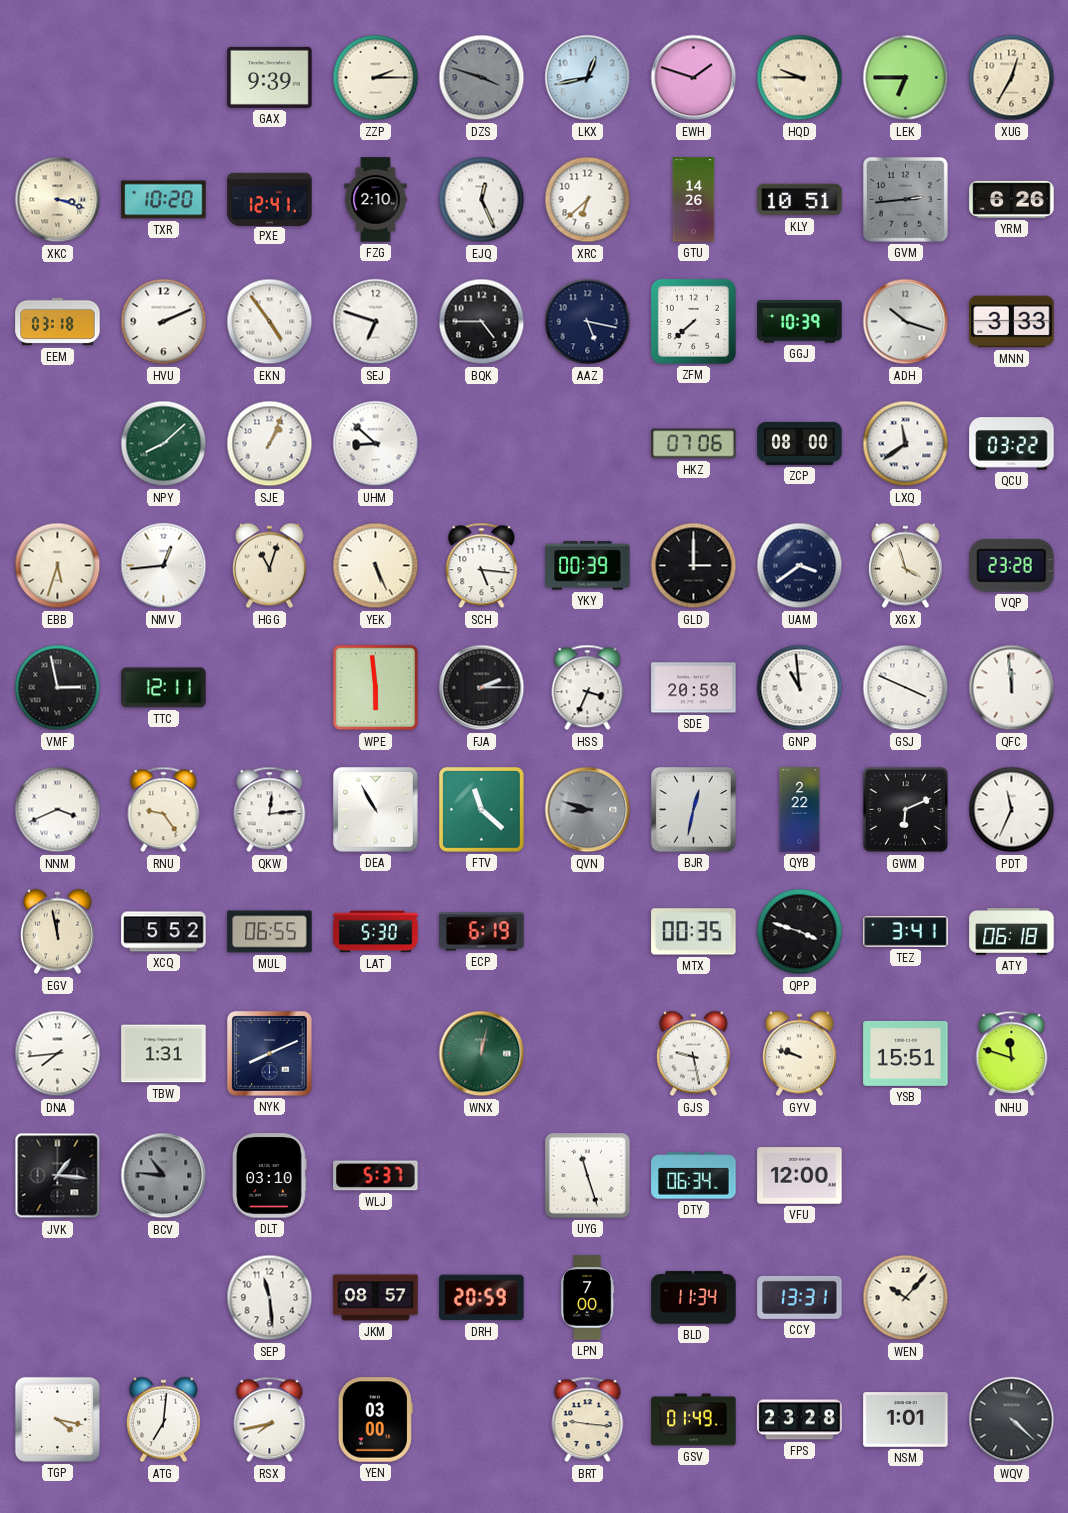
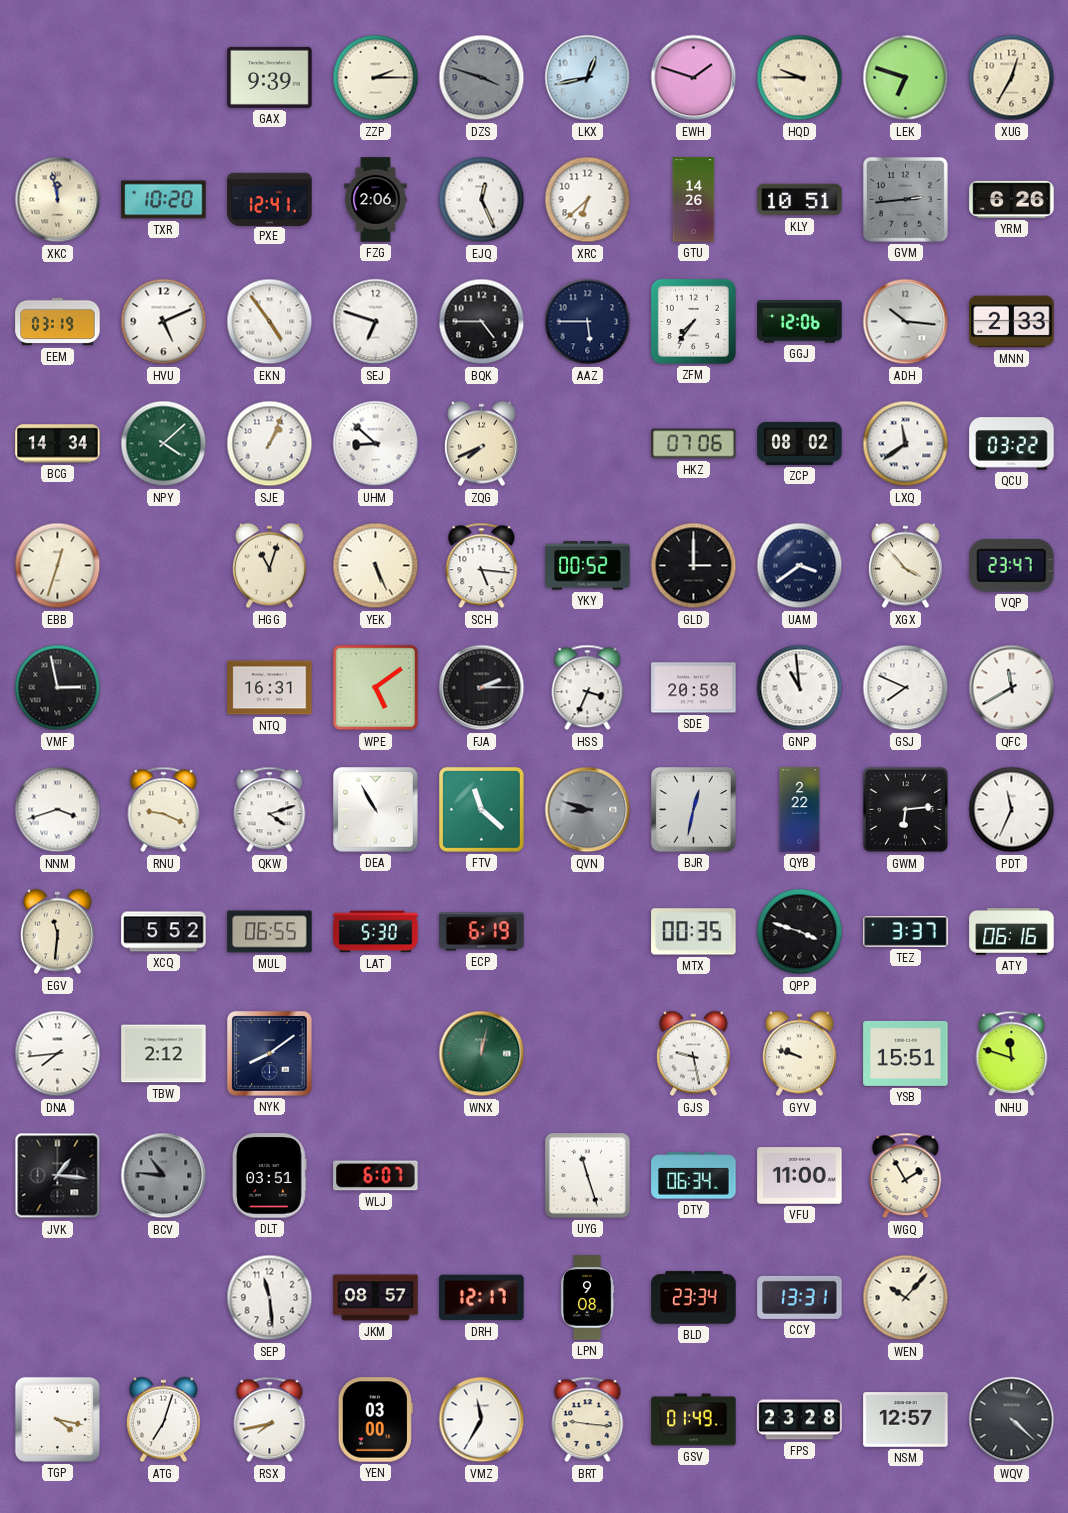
LEK: 6:45 -> 6:48
XKC: 3:18 -> 11:58
FZG: 2:10 -> 2:06
EEM: 03:18 -> 03:19
HVU: 2:11 -> 5:11
AAZ: 5:17 -> 5:45
ZFM: 7:38 -> 7:36
GGJ: 10:39 -> 12:06
ADH: 10:18 -> 10:16
MNN: 3:33 -> 2:33
BCG: none -> 14:34
NPY: 8:08 -> 4:08
ZQG: none -> 7:41
ZCP: 08:00 -> 08:02
EBB: 5:33 -> 12:33
NMV: 12:44 -> none
YKY: 00:39 -> 00:52
XGX: 3:57 -> 3:53
VQP: 23:28 -> 23:47
TTC: 12:11 -> none
NTQ: none -> 16:31
WPE: 5:59 -> 5:09
GSJ: 3:49 -> 7:49
QFC: 11:59 -> 11:40
NNM: 3:41 -> 3:42
RNU: 9:24 -> 9:19
QKW: 12:14 -> 4:12
GWM: 6:11 -> 6:14
EGV: 11:58 -> 11:31
TEZ: 3:41 -> 3:37
ATY: 06:18 -> 06:16
TBW: 1:31 -> 2:12
NYK: 8:11 -> 8:09
DLT: 03:10 -> 03:51
WLJ: 5:37 -> 6:07
VFU: 12:00 -> 11:00
WGQ: none -> 1:55
DRH: 20:59 -> 12:17
LPN: 7:00 -> 9:08
BLD: 11:34 -> 23:34
ATG: 7:01 -> 7:03
VMZ: none -> 11:35
NSM: 1:01 -> 12:57
